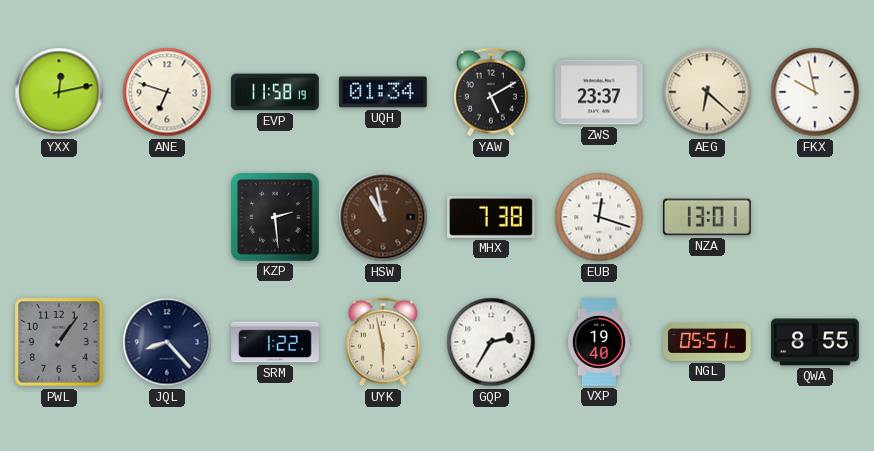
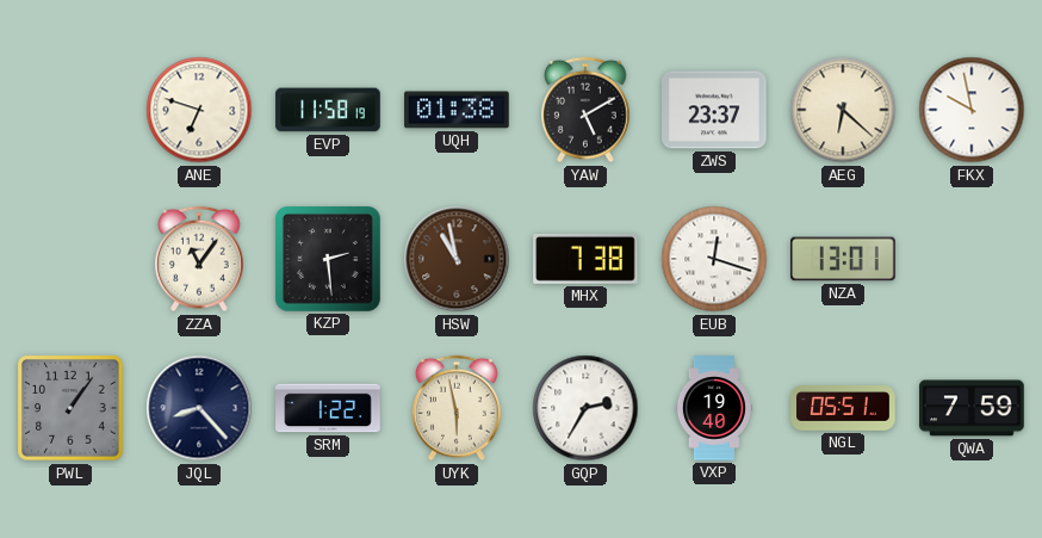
YXX: 12:13 -> none
UQH: 01:34 -> 01:38
ZZA: none -> 11:06
QWA: 8:55 -> 7:59
